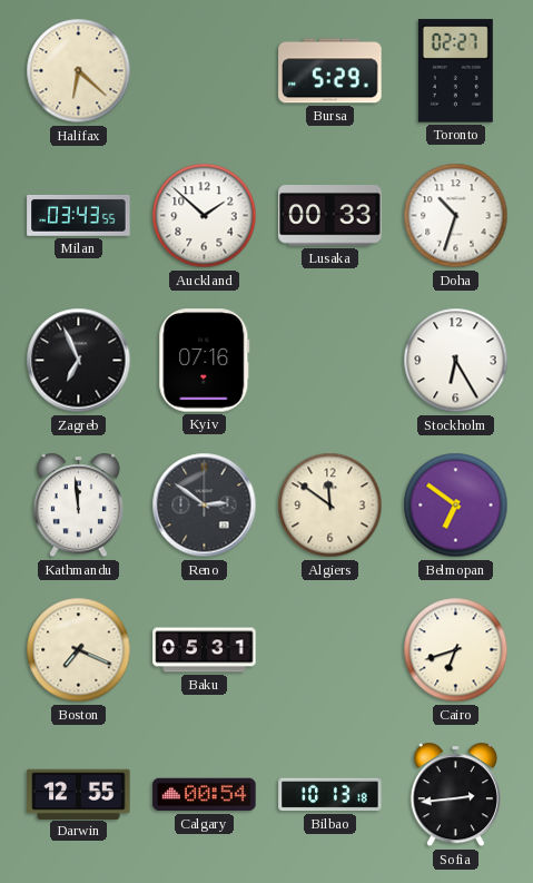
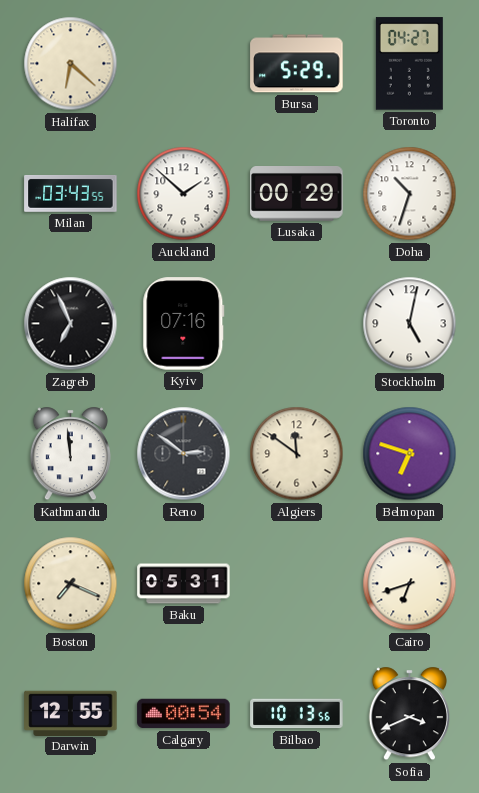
Toronto: 02:27 -> 04:27
Lusaka: 00:33 -> 00:29
Stockholm: 6:25 -> 5:02
Belmopan: 6:51 -> 6:48
Bilbao: 10:13:18 -> 10:13:56
Sofia: 2:44 -> 3:41
